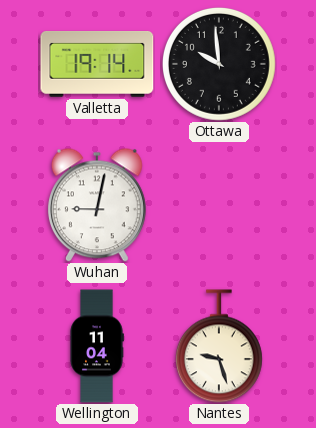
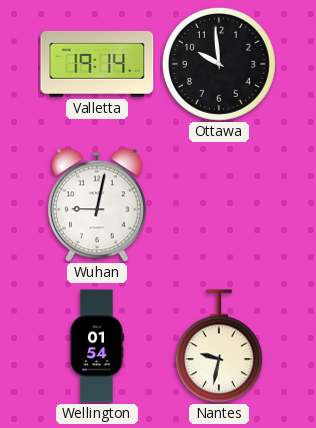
Wellington: 11:04 -> 01:54
Nantes: 9:27 -> 9:32
